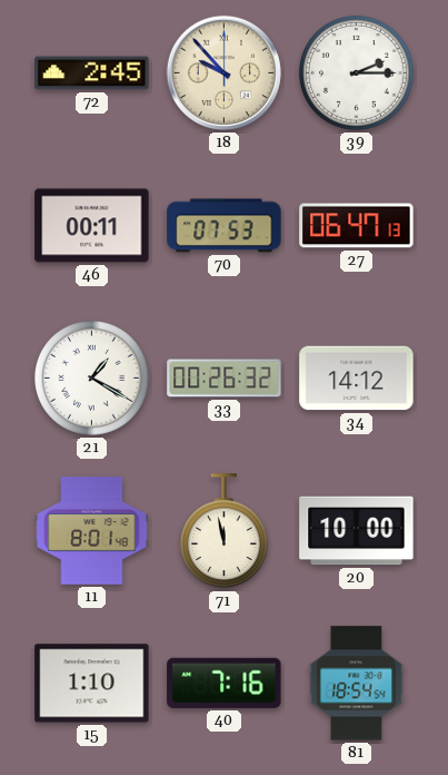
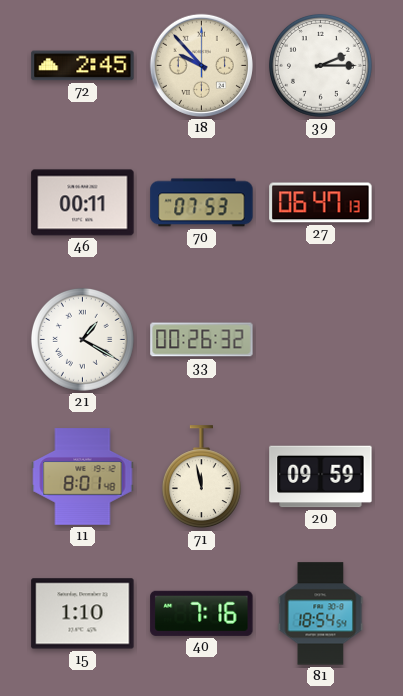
34: 14:12 -> none
20: 10:00 -> 09:59
